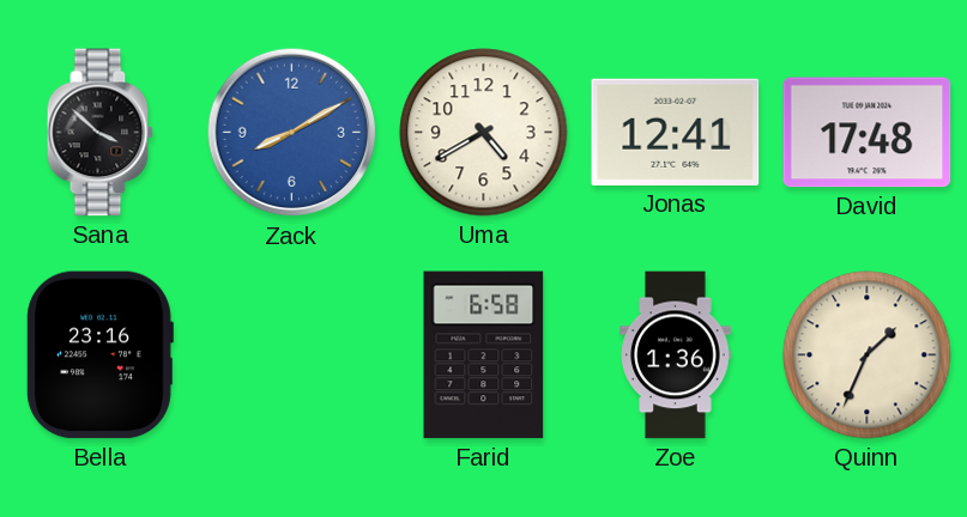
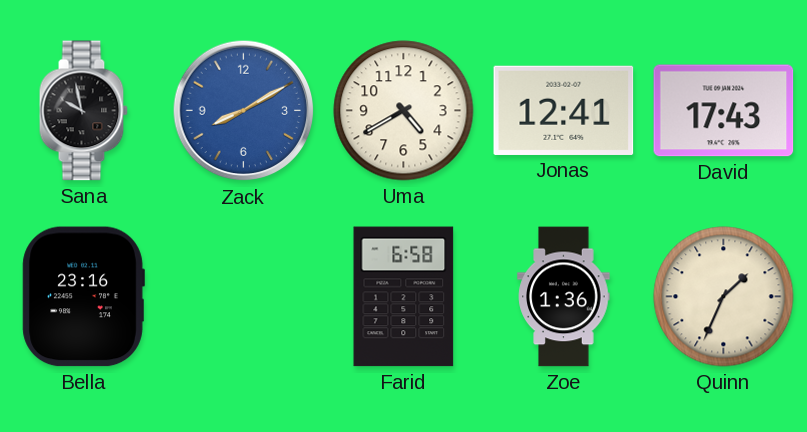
Sana: 3:52 -> 9:58
David: 17:48 -> 17:43
